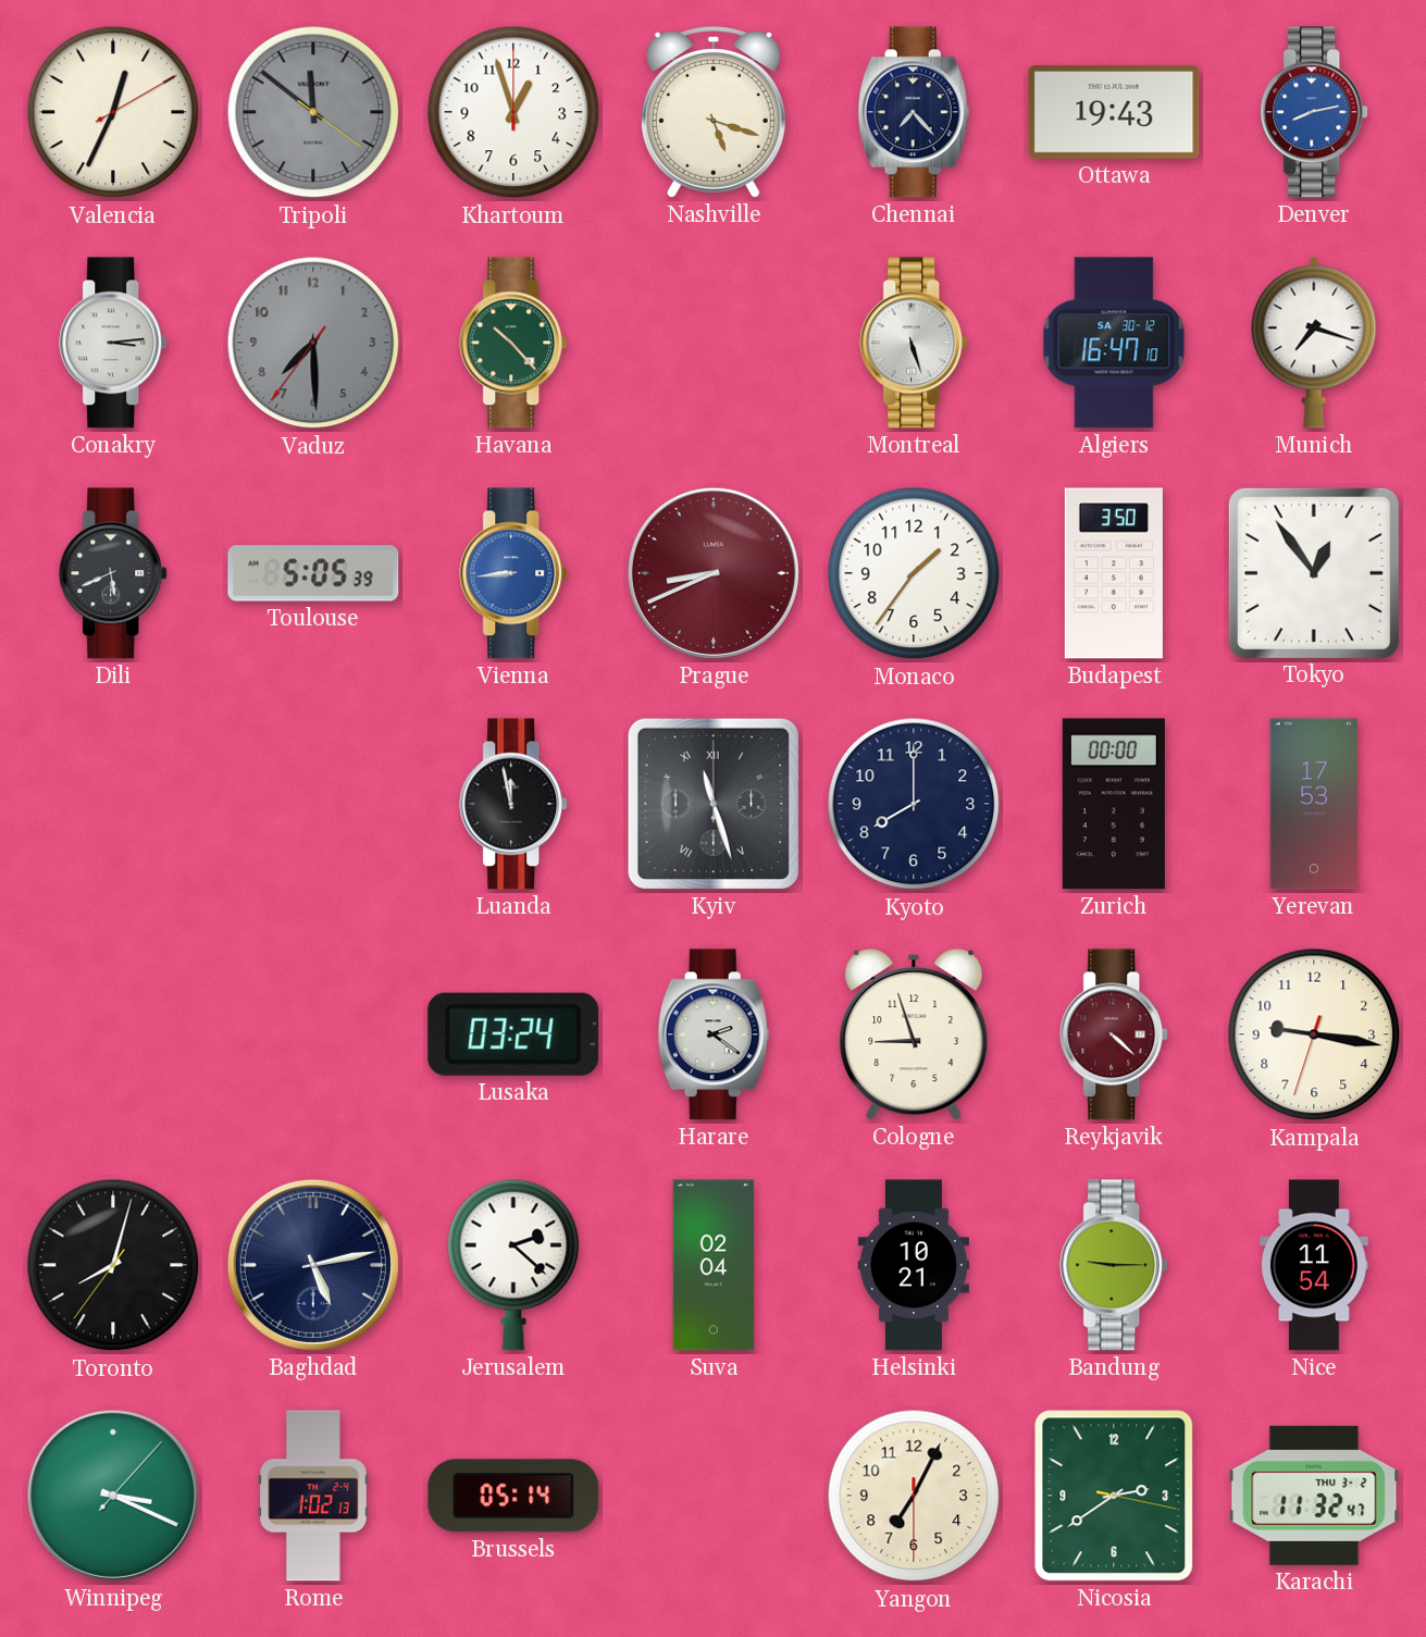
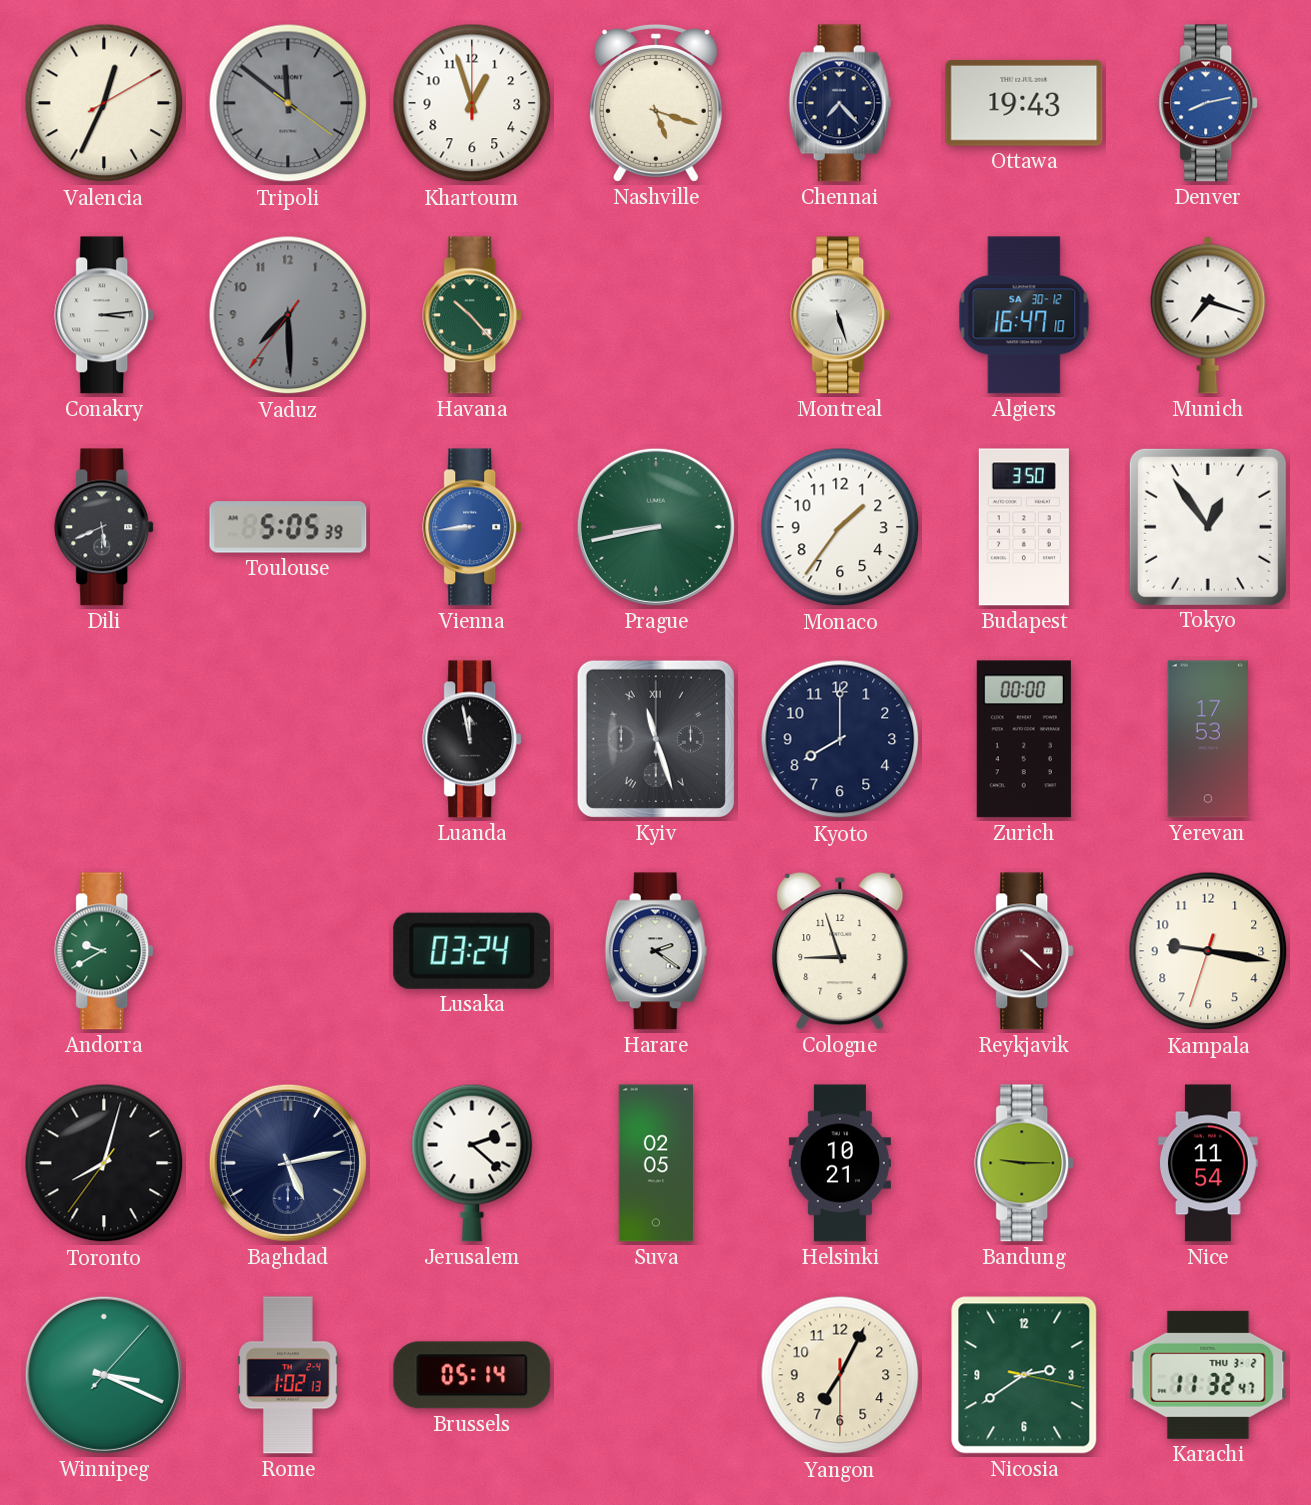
Prague: 8:41 -> 8:43
Prague dial: burgundy -> green
Andorra: none -> 9:40
Suva: 02:04 -> 02:05
